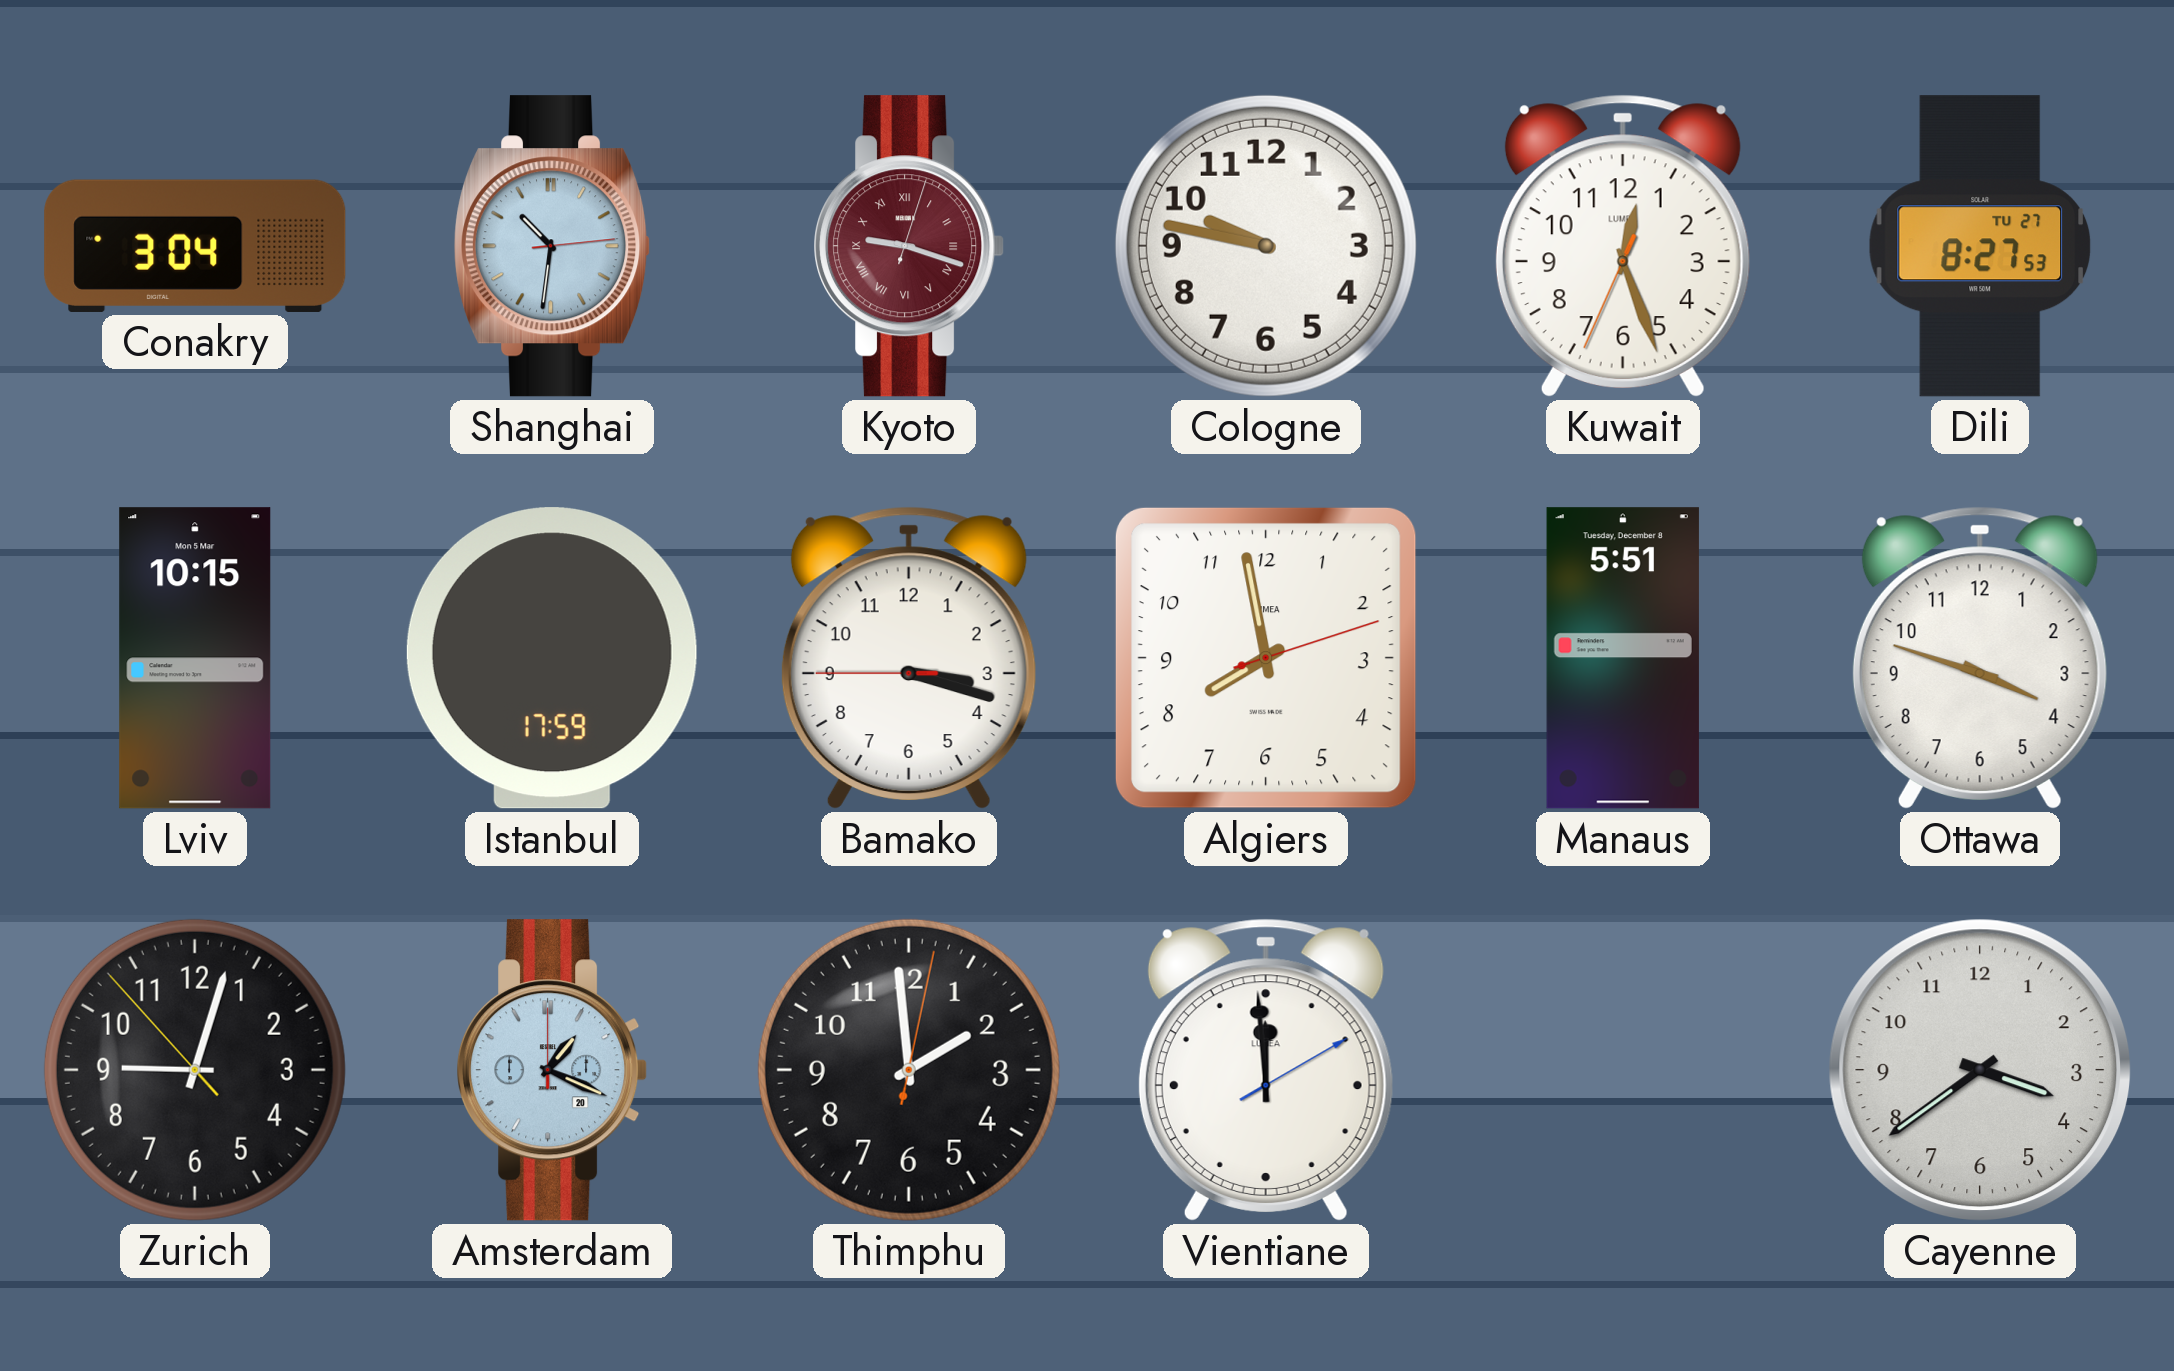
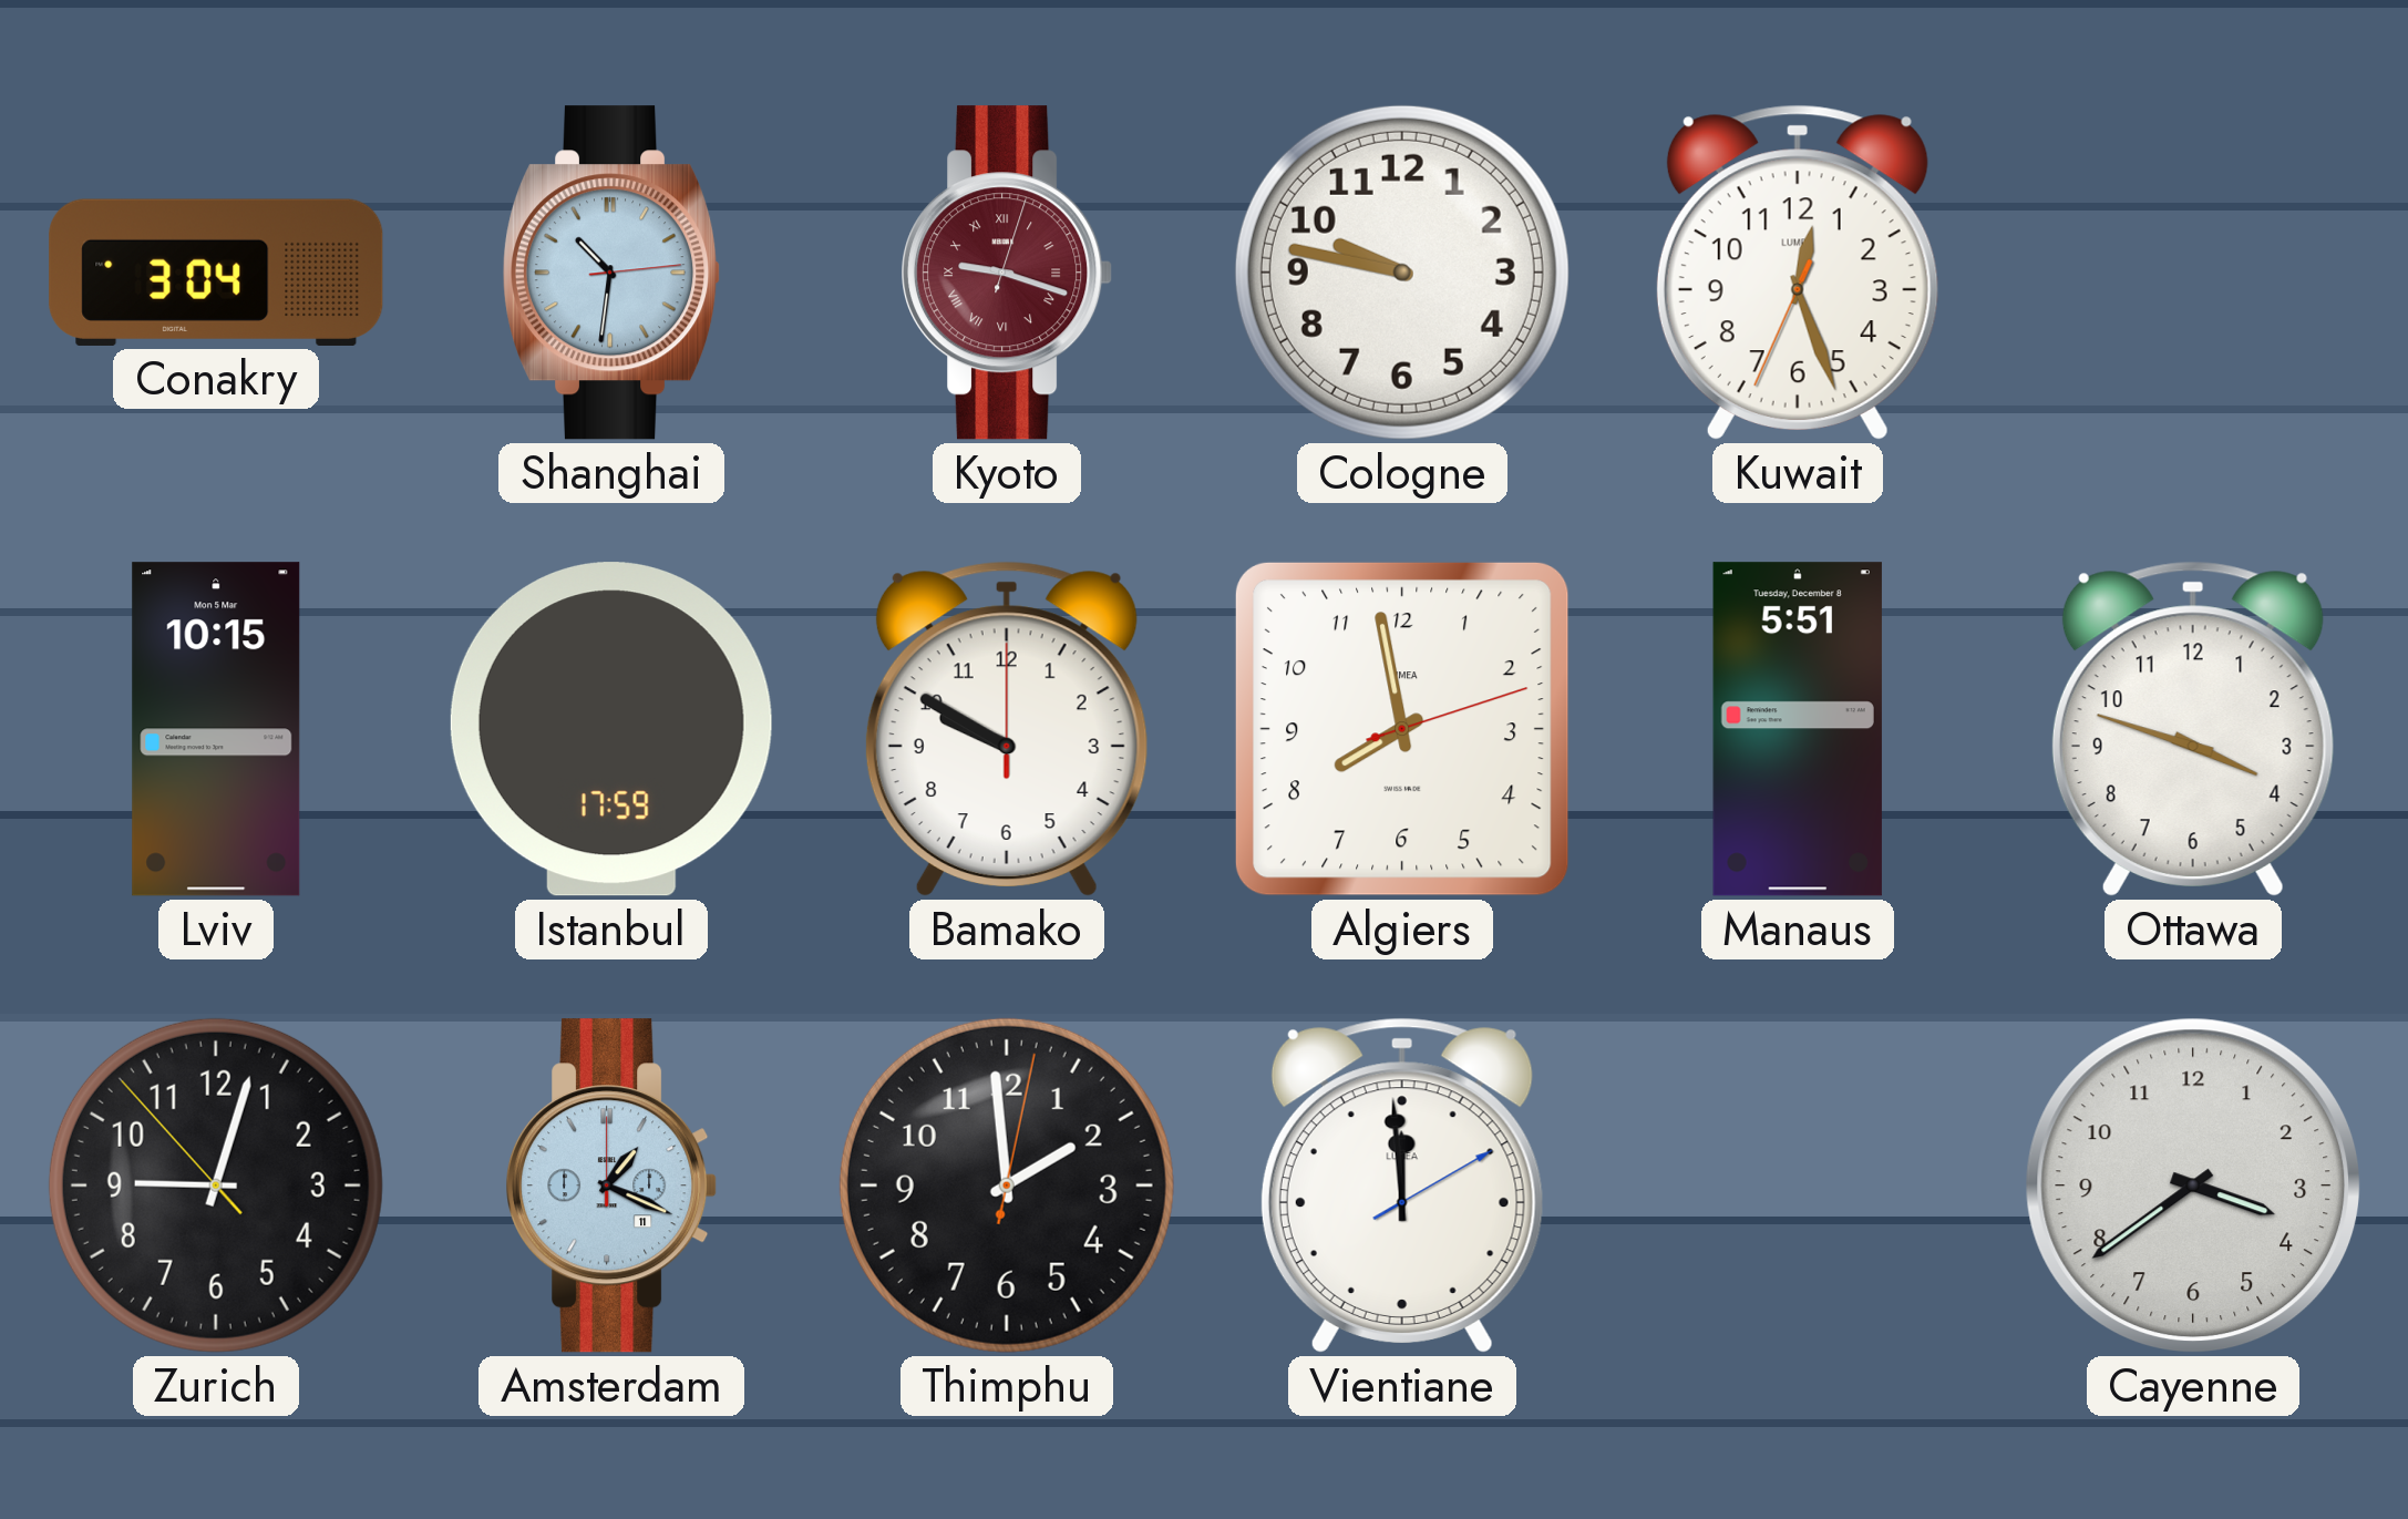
Dili: 8:27 -> none
Bamako: 3:17 -> 9:50
Amsterdam date: 20 -> 11
